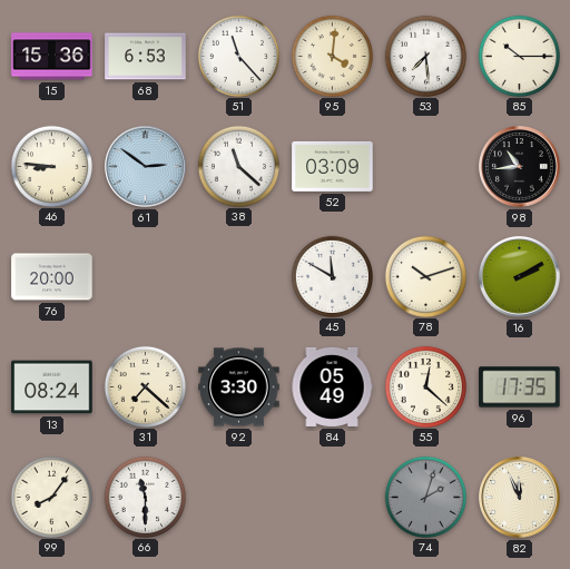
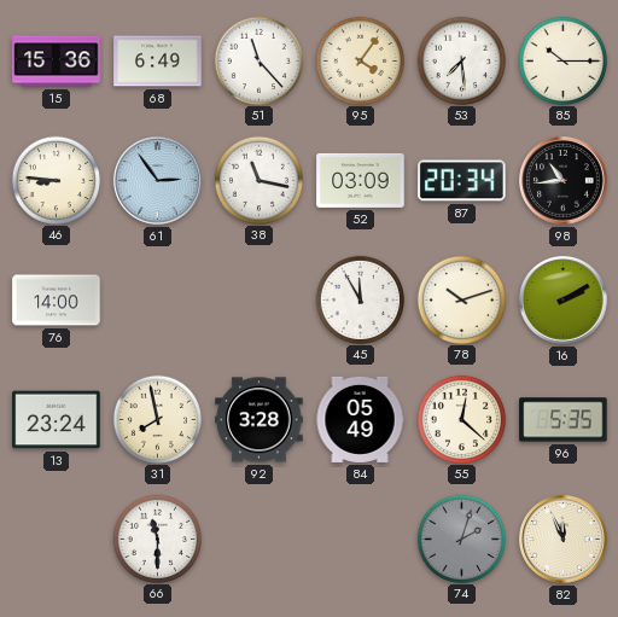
68: 6:53 -> 6:49
95: 4:01 -> 4:06
61: 2:51 -> 2:54
38: 11:22 -> 11:17
87: none -> 20:34
76: 20:00 -> 14:00
45: 11:50 -> 11:55
13: 08:24 -> 23:24
31: 7:22 -> 7:58
92: 3:30 -> 3:28
96: 17:35 -> 5:35
99: 8:06 -> none
